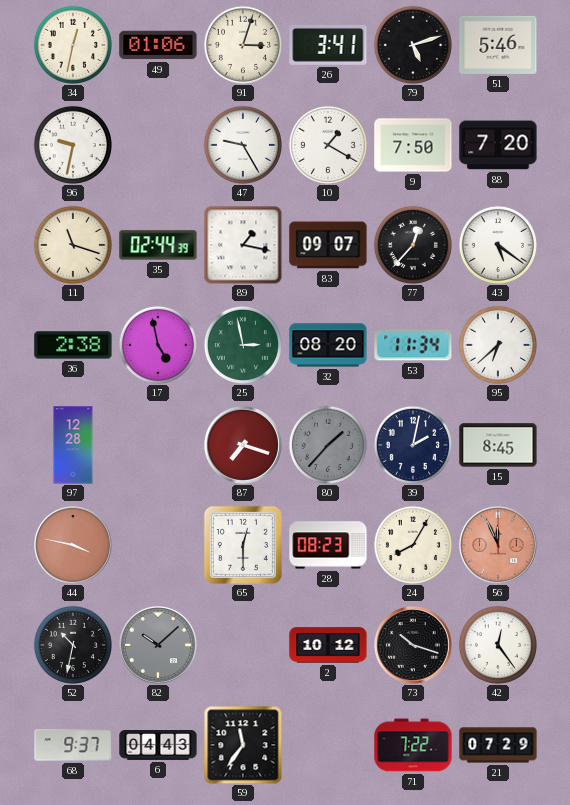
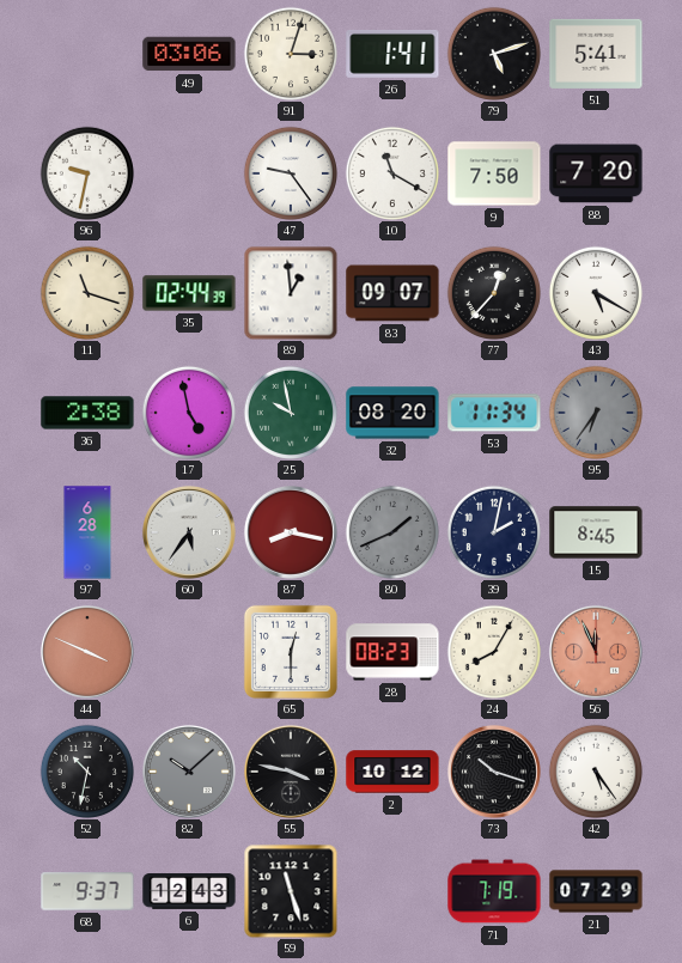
34: 12:32 -> none
49: 01:06 -> 03:06
26: 3:41 -> 1:41
51: 5:46 -> 5:41
47: 9:25 -> 9:24
10: 1:20 -> 11:20
89: 1:17 -> 12:59
43: 5:21 -> 5:20
25: 2:58 -> 9:58
95: 6:38 -> 6:36
95 dial: white -> grey
97: 12:28 -> 6:28
60: none -> 5:36
87: 7:18 -> 8:17
80: 1:37 -> 1:41
44: 3:47 -> 3:49
55: none -> 3:47
42: 12:24 -> 5:24
6: 04:43 -> 12:43
59: 11:36 -> 11:27
71: 7:22 -> 7:19
